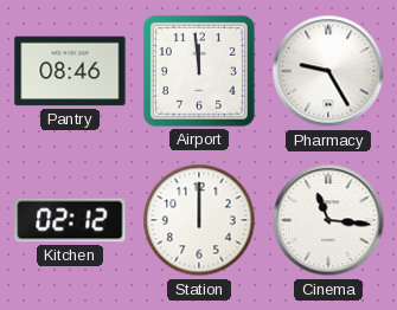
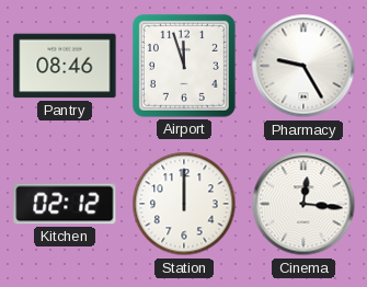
Airport: 11:59 -> 11:57
Cinema: 11:16 -> 12:16
